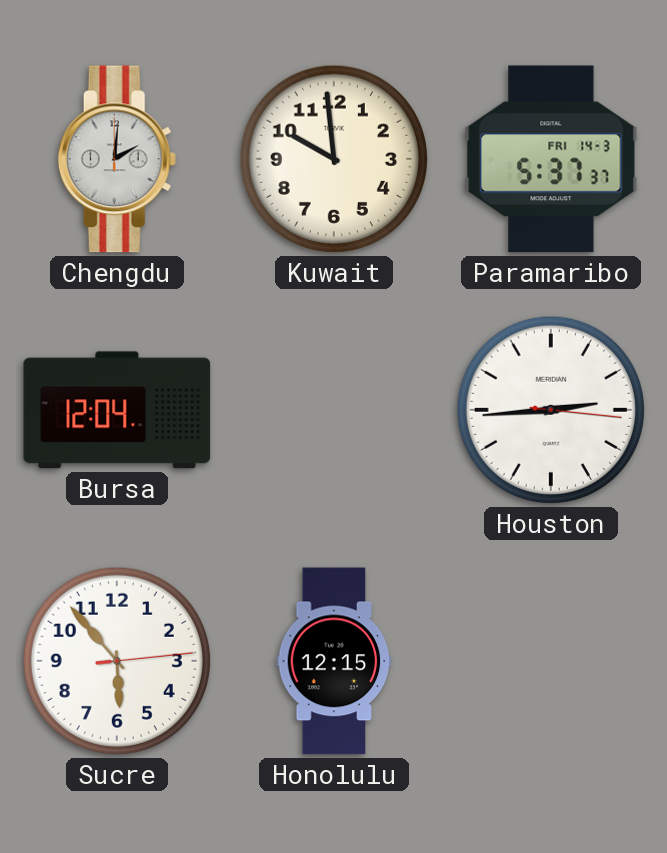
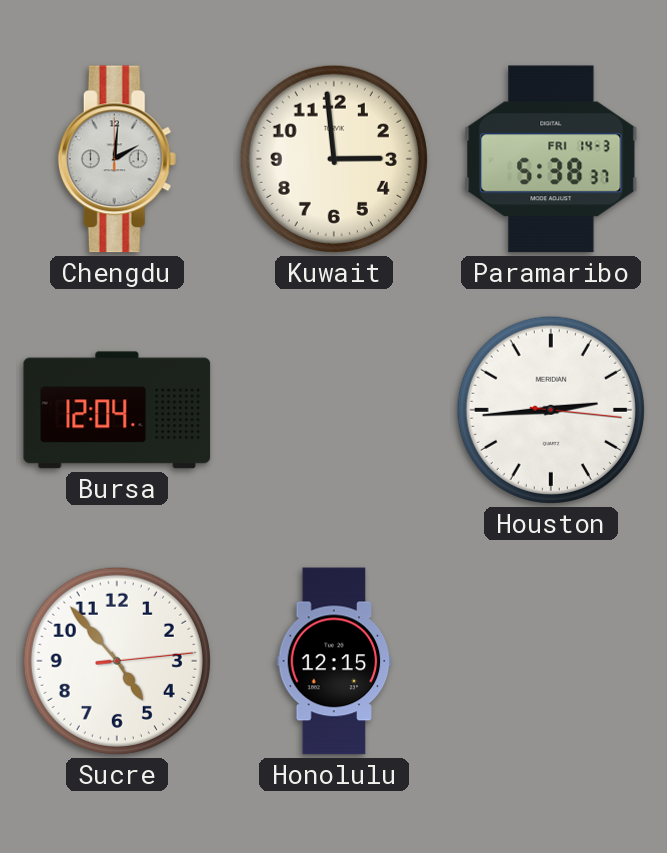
Kuwait: 9:59 -> 2:59
Paramaribo: 5:37 -> 5:38
Sucre: 5:53 -> 4:53
